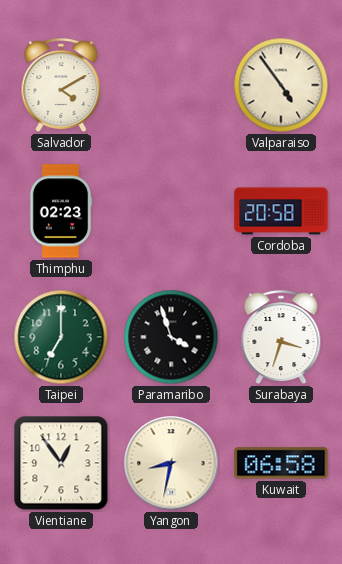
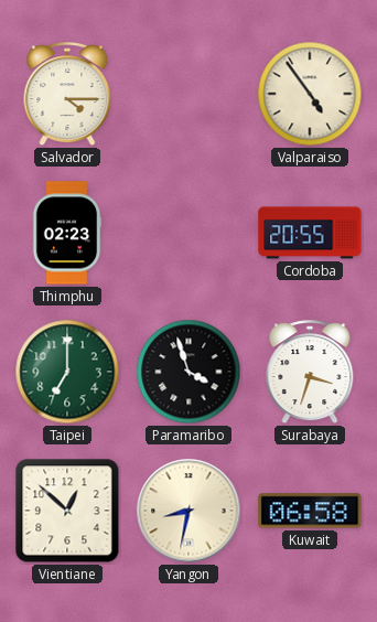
Salvador: 4:10 -> 4:15
Cordoba: 20:58 -> 20:55
Vientiane: 12:54 -> 12:52
